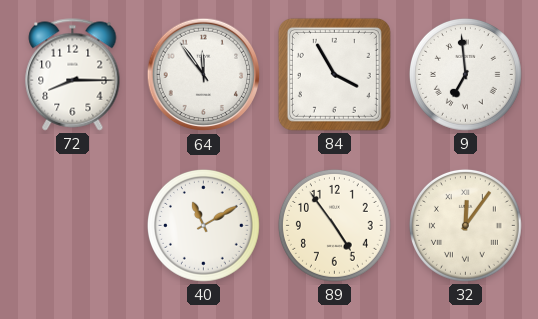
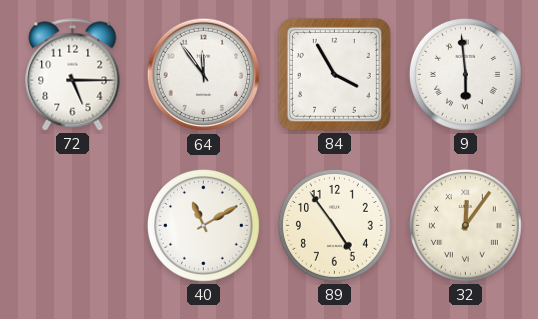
72: 8:15 -> 5:15
9: 6:59 -> 5:59
